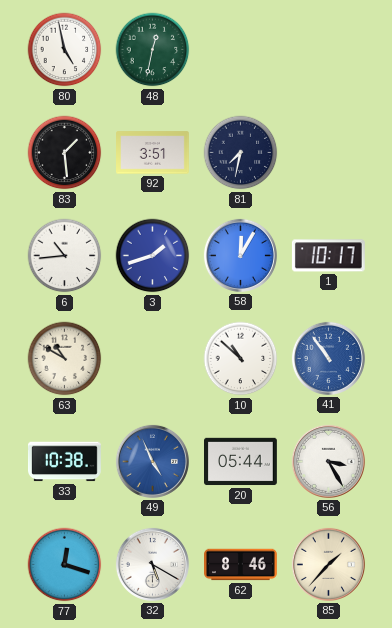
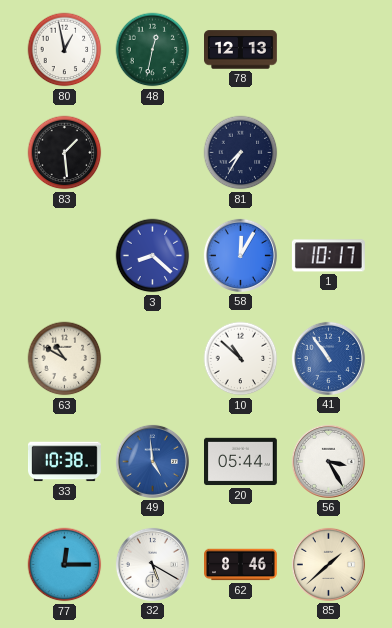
80: 4:58 -> 12:58
78: none -> 12:13
92: 3:51 -> none
81: 7:32 -> 7:35
6: 10:44 -> none
3: 1:42 -> 8:22
49: 4:56 -> 4:59
77: 12:18 -> 12:15
85: 1:37 -> 1:38
